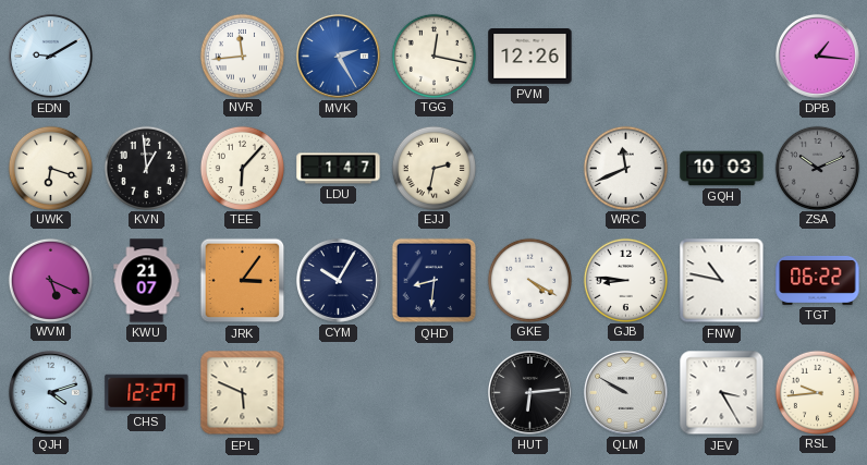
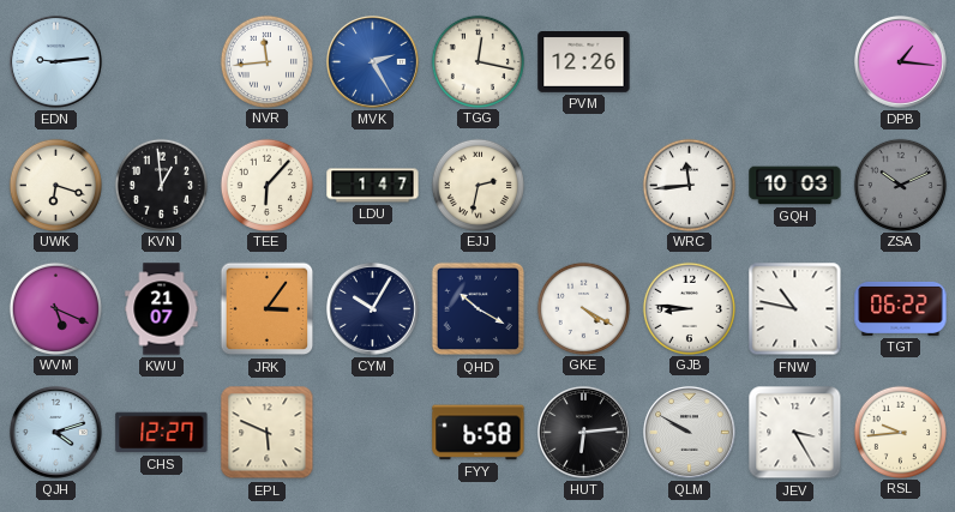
EDN: 9:10 -> 9:14
WRC: 11:41 -> 11:44
QHD: 8:31 -> 10:20
FYY: none -> 6:58
